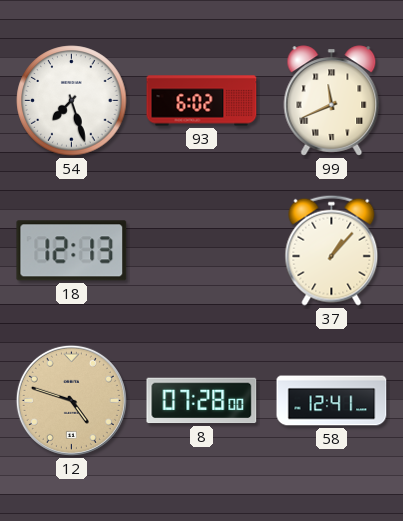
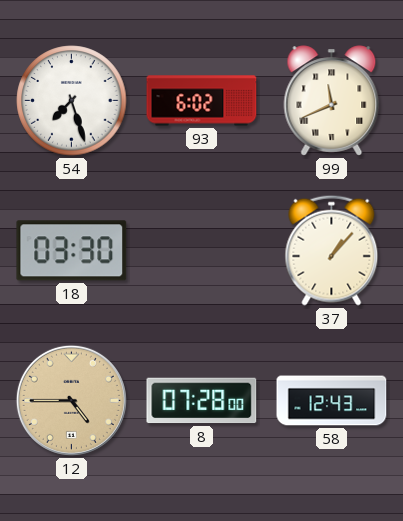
18: 12:13 -> 03:30
12: 4:48 -> 4:45
58: 12:41 -> 12:43
